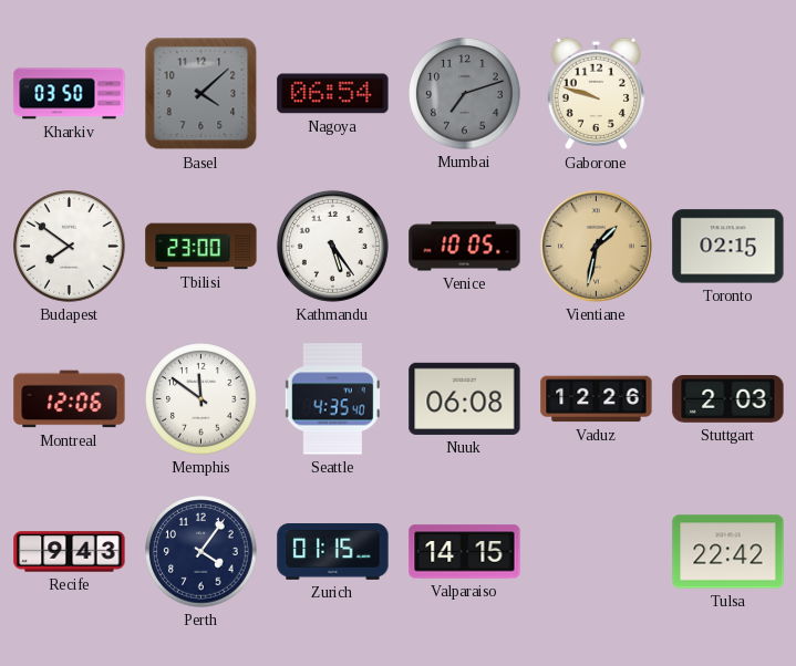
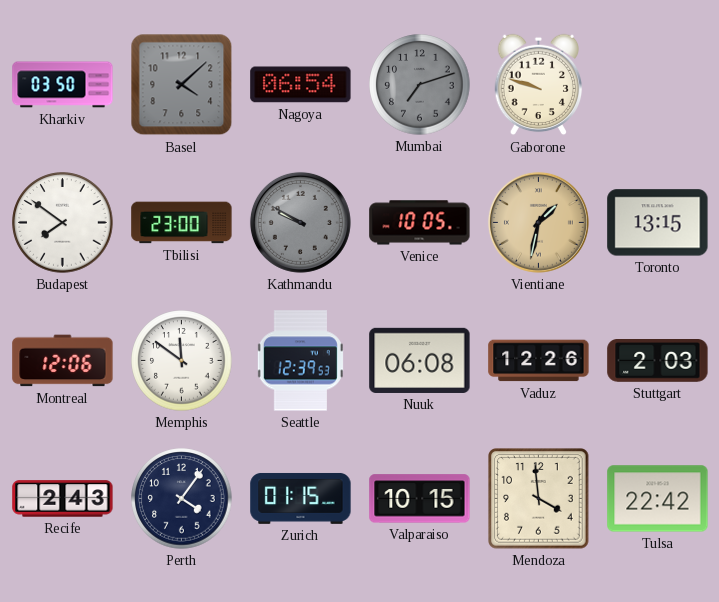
Kathmandu: 5:24 -> 9:50
Kathmandu dial: white -> grey
Toronto: 02:15 -> 13:15
Seattle: 4:35 -> 12:39
Recife: 9:43 -> 2:43
Valparaiso: 14:15 -> 10:15
Mendoza: none -> 3:59
